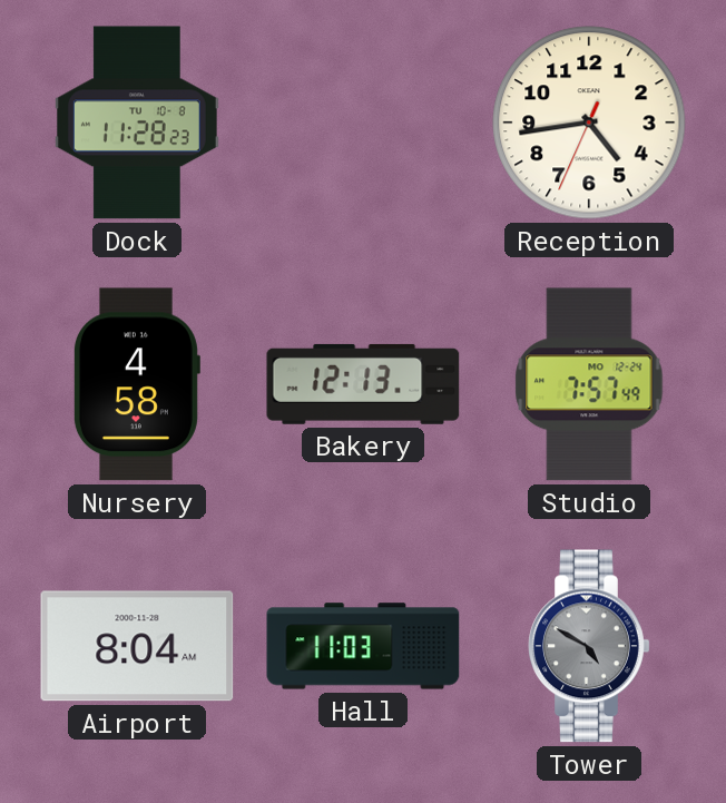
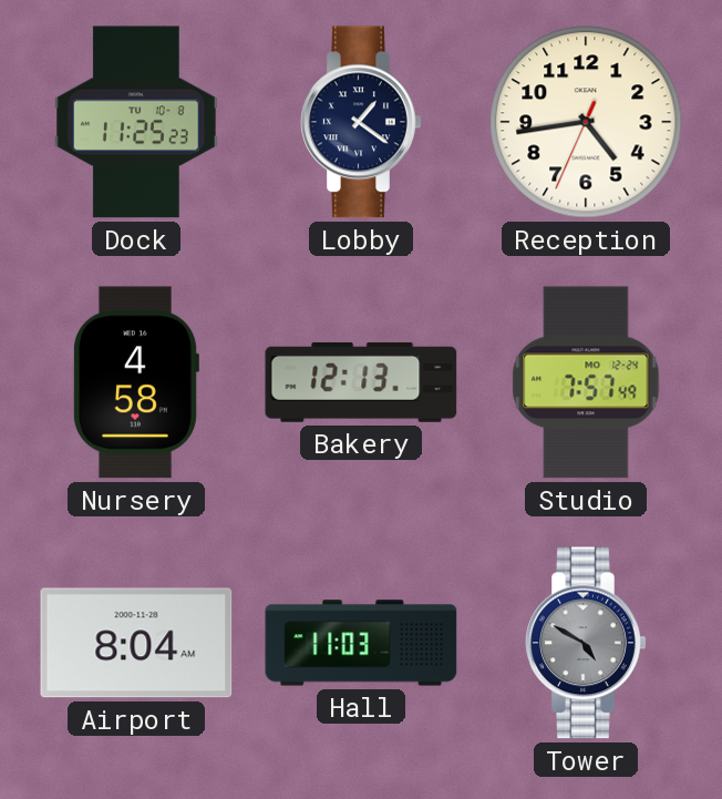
Dock: 11:28 -> 11:25
Lobby: none -> 1:21
